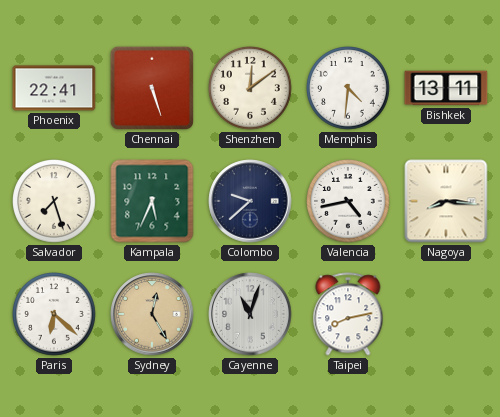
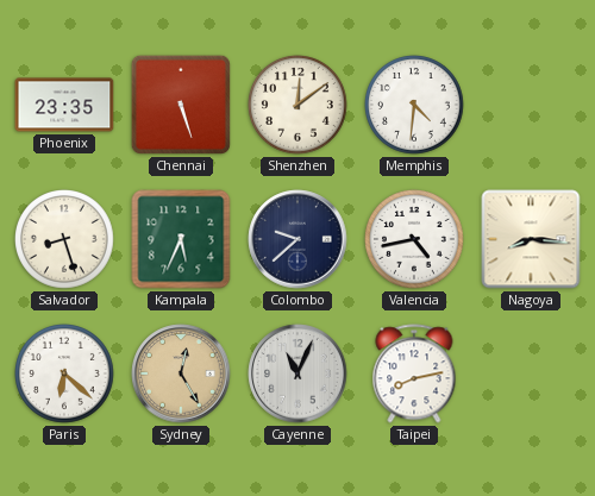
Phoenix: 22:41 -> 23:35
Bishkek: 13:11 -> none
Salvador: 7:27 -> 8:27
Cayenne: 11:03 -> 11:04
